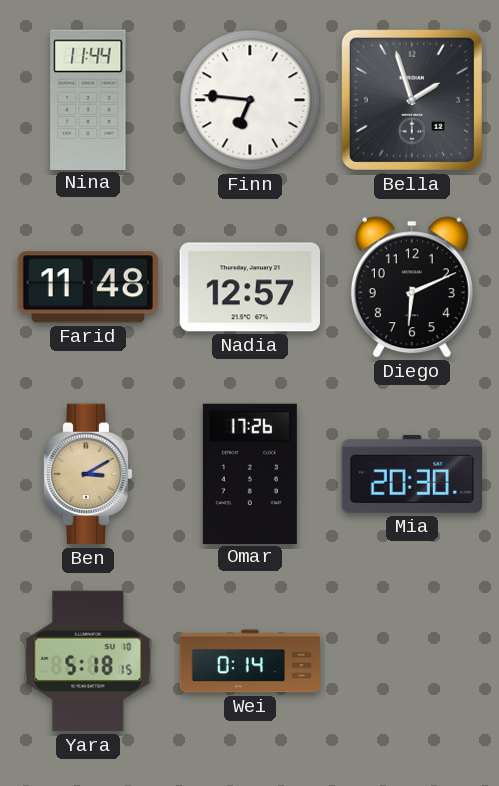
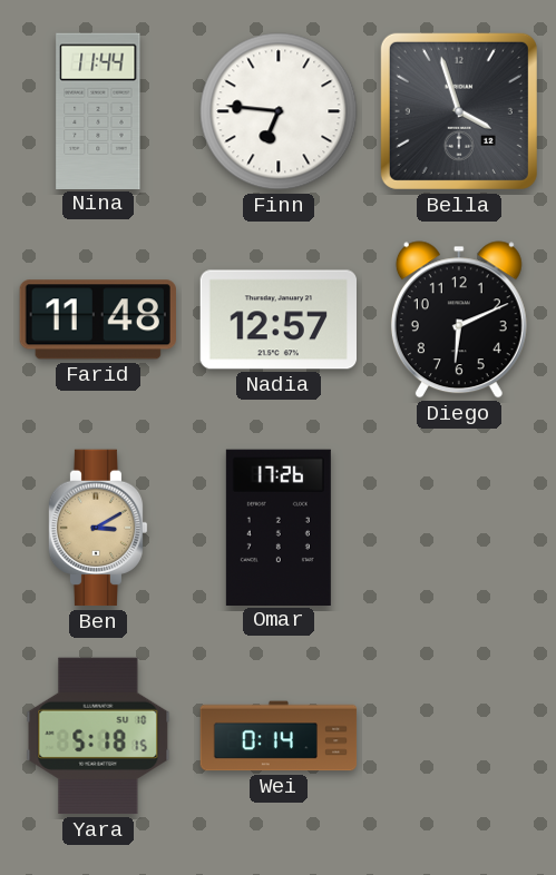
Bella: 1:57 -> 3:57
Mia: 20:30 -> none
